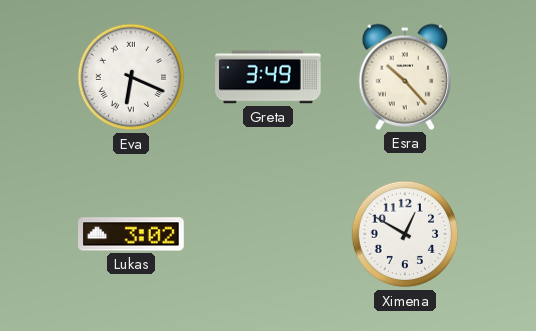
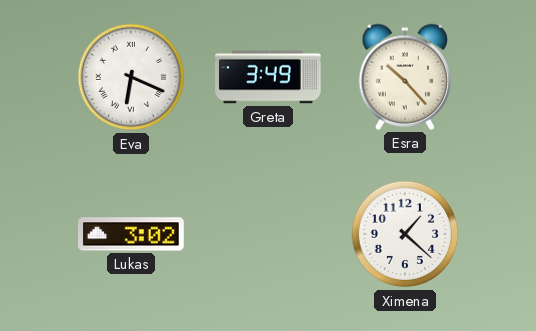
Ximena: 12:50 -> 1:22
